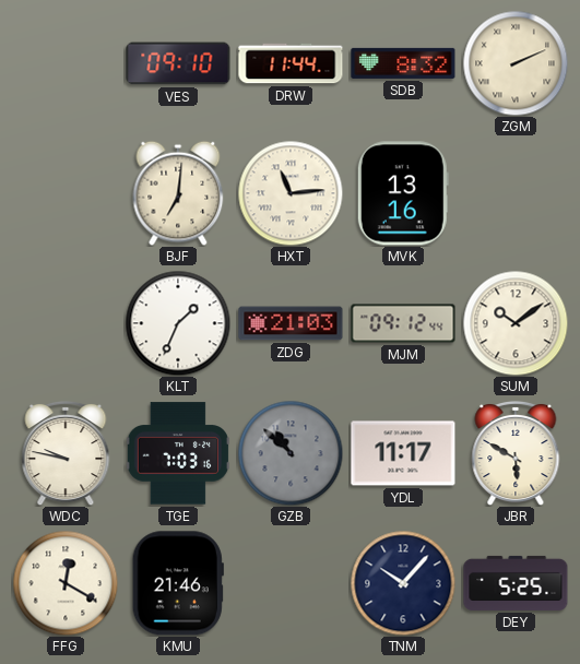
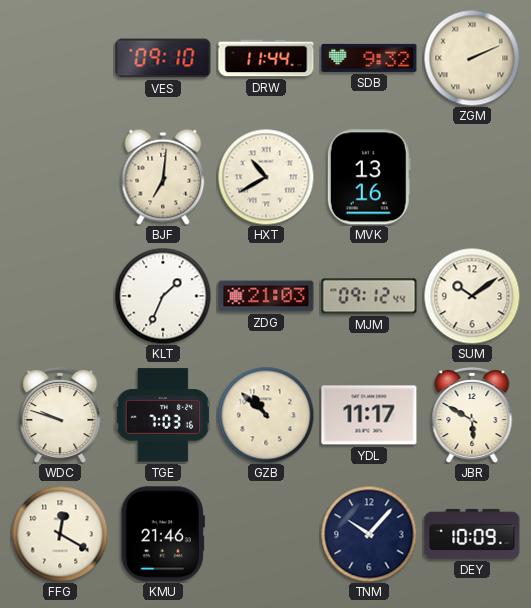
SDB: 8:32 -> 9:32
HXT: 11:14 -> 10:40
WDC: 9:47 -> 9:48
GZB dial: grey -> cream
DEY: 5:25 -> 10:09
